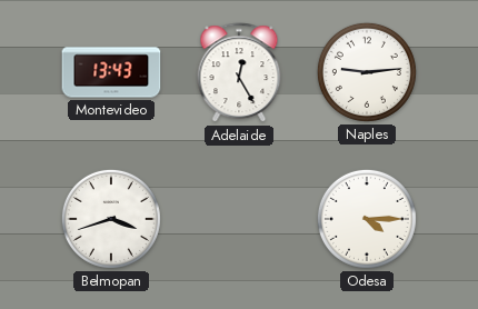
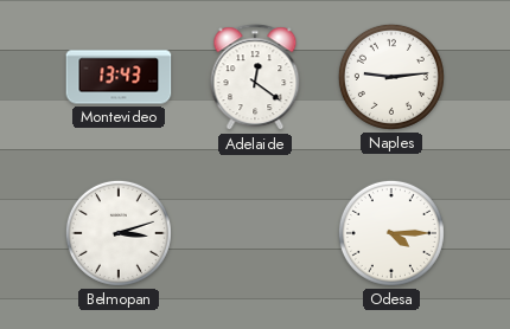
Adelaide: 12:25 -> 12:21
Belmopan: 3:42 -> 3:12
